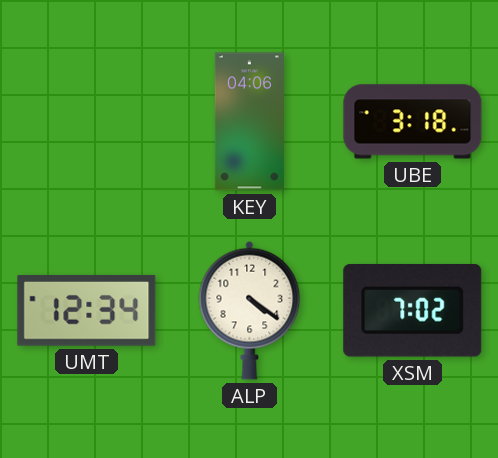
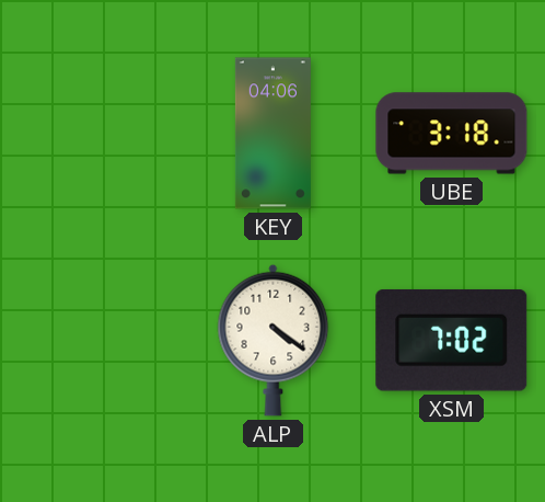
UMT: 12:34 -> none
